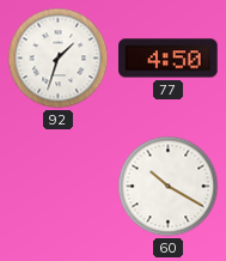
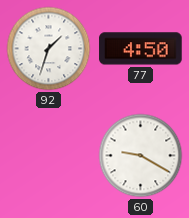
60: 10:20 -> 9:20
